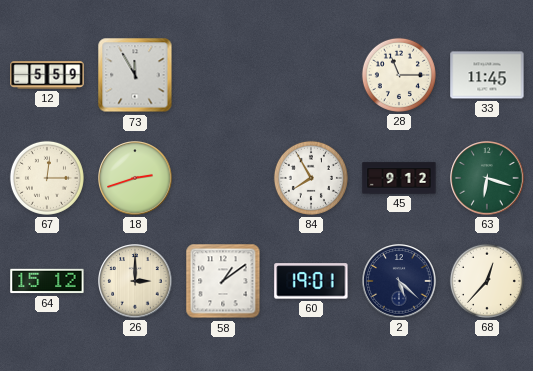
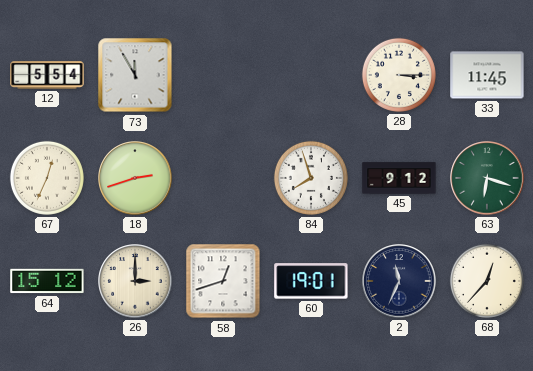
12: 5:59 -> 5:54
28: 11:15 -> 3:15
67: 12:15 -> 12:34
84: 7:55 -> 7:57
58: 1:09 -> 12:42
2: 5:22 -> 11:34
